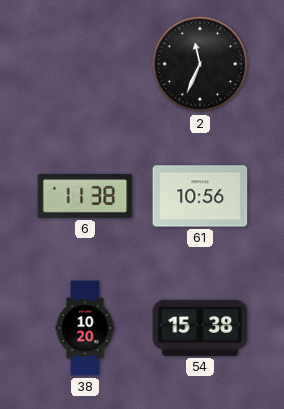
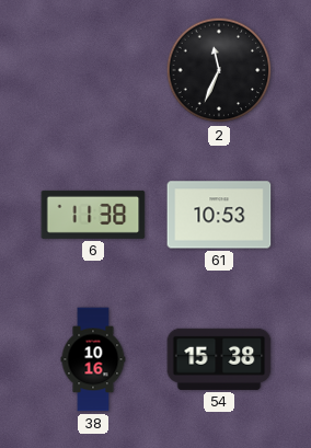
61: 10:56 -> 10:53
38: 10:20 -> 10:16
